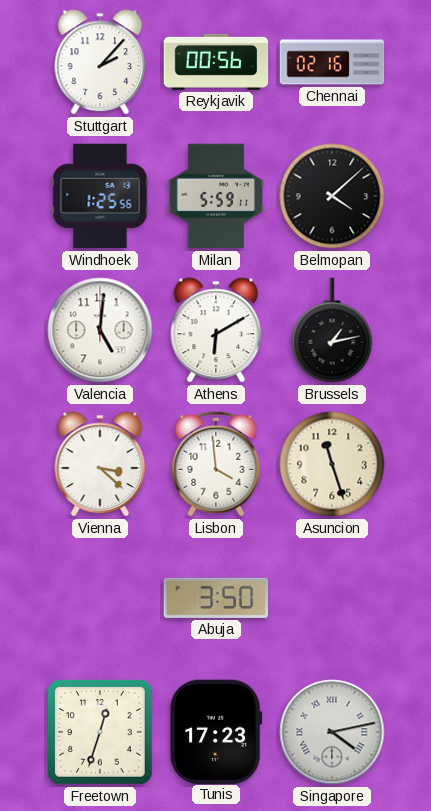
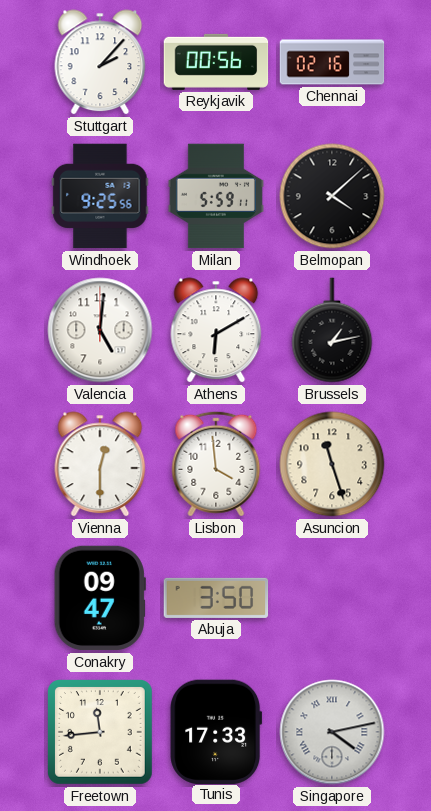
Windhoek: 1:25 -> 9:25
Vienna: 3:22 -> 12:30
Conakry: none -> 09:47
Freetown: 12:33 -> 11:44
Tunis: 17:23 -> 17:33
